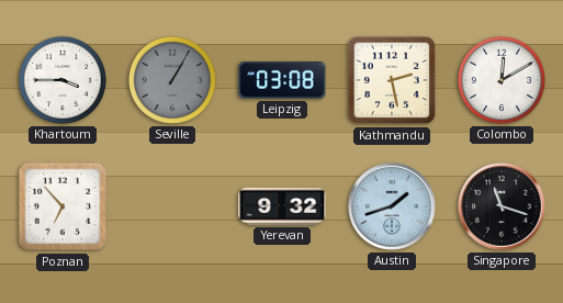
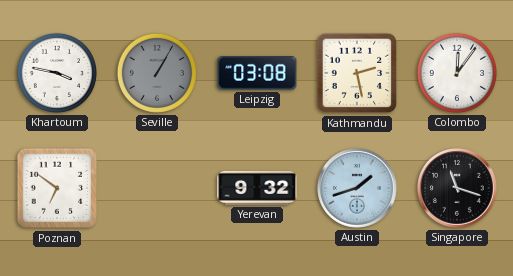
Khartoum: 3:45 -> 3:47
Colombo: 12:10 -> 12:06
Poznan: 6:53 -> 6:51
